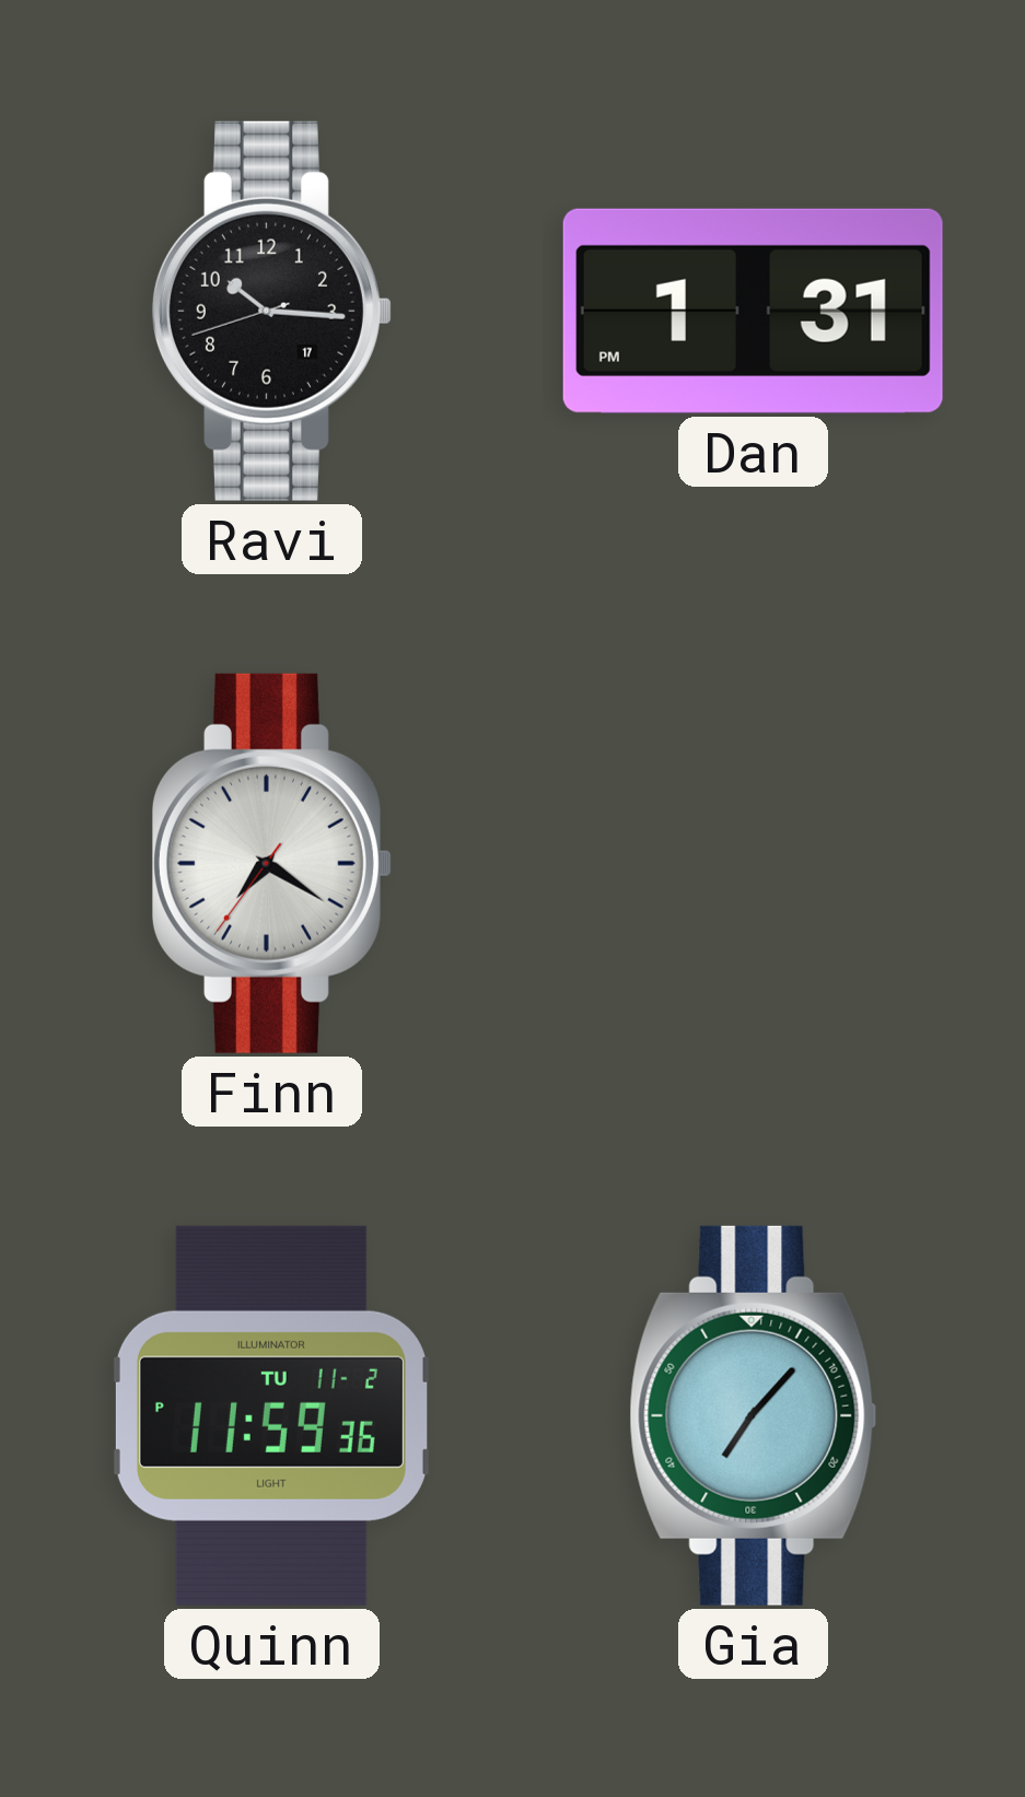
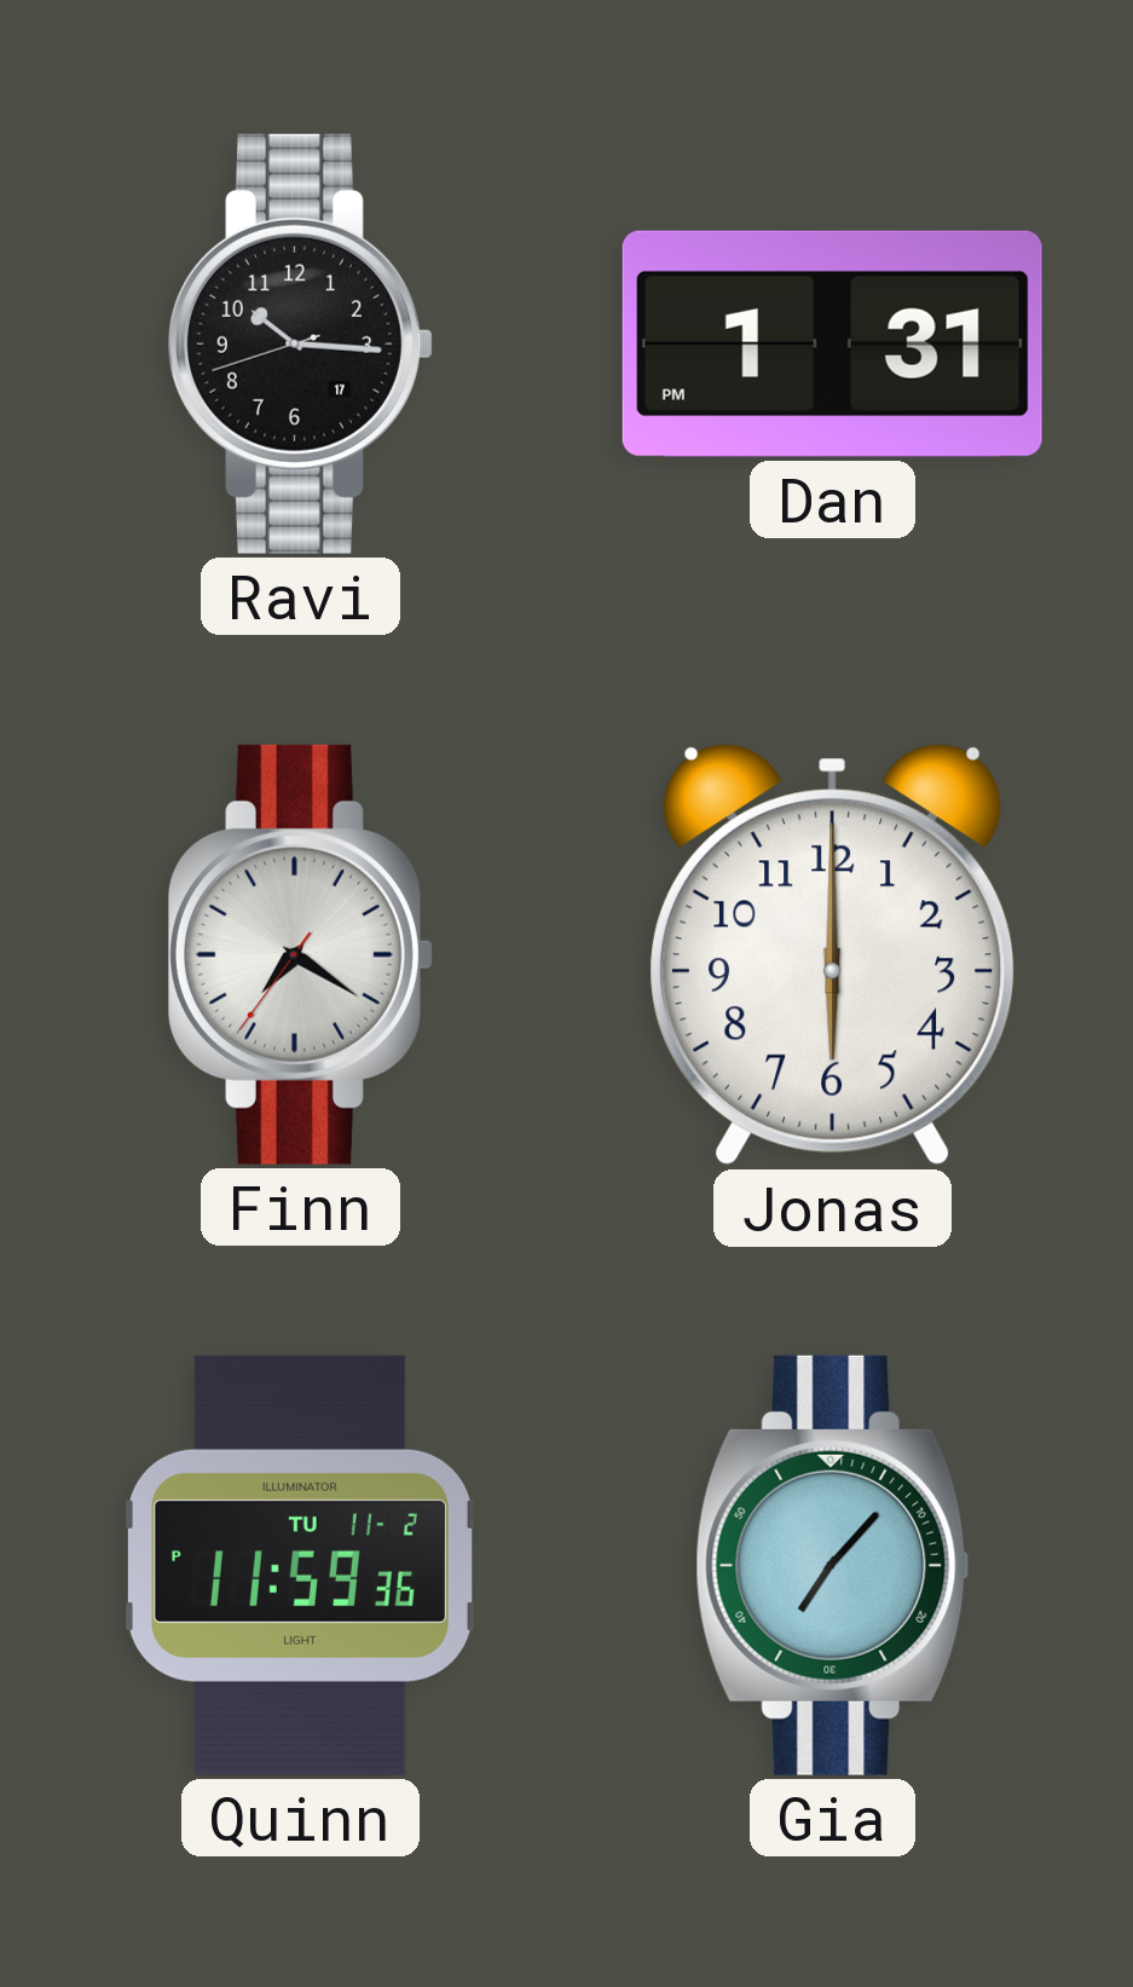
Jonas: none -> 6:00
